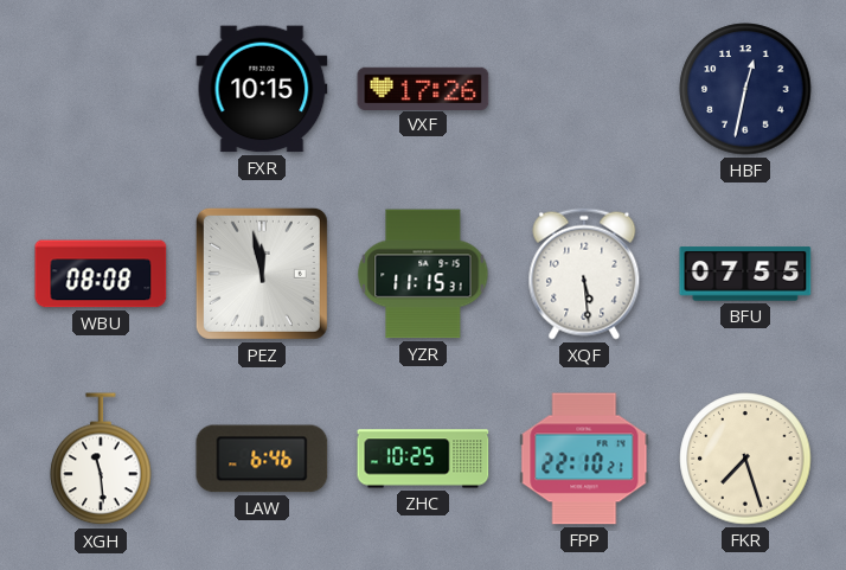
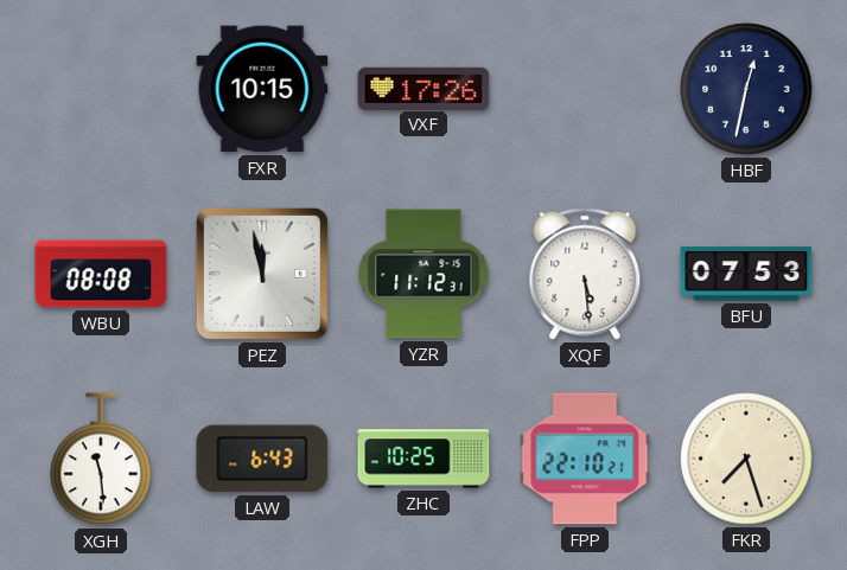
YZR: 11:15 -> 11:12
BFU: 07:55 -> 07:53
LAW: 6:46 -> 6:43
